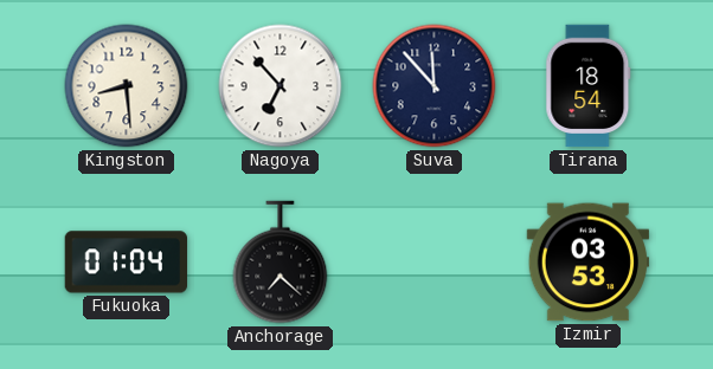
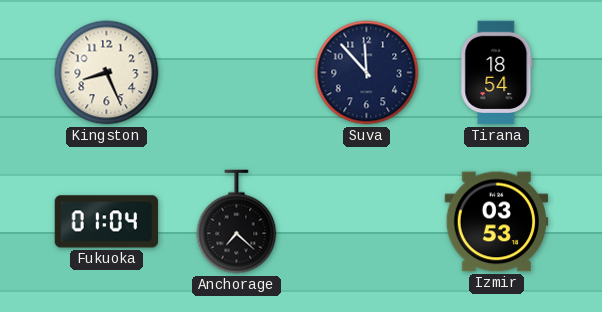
Kingston: 8:29 -> 8:26
Nagoya: 6:53 -> none
